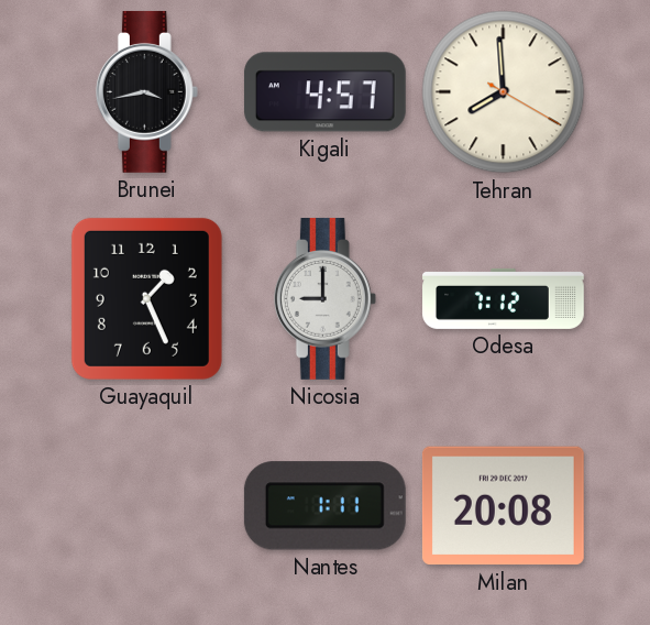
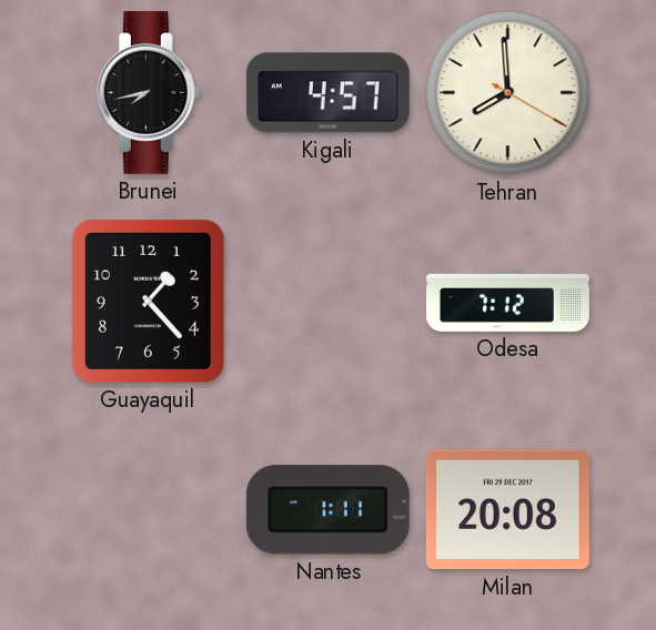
Brunei: 3:43 -> 7:43
Guayaquil: 1:26 -> 1:23
Nicosia: 9:00 -> none
